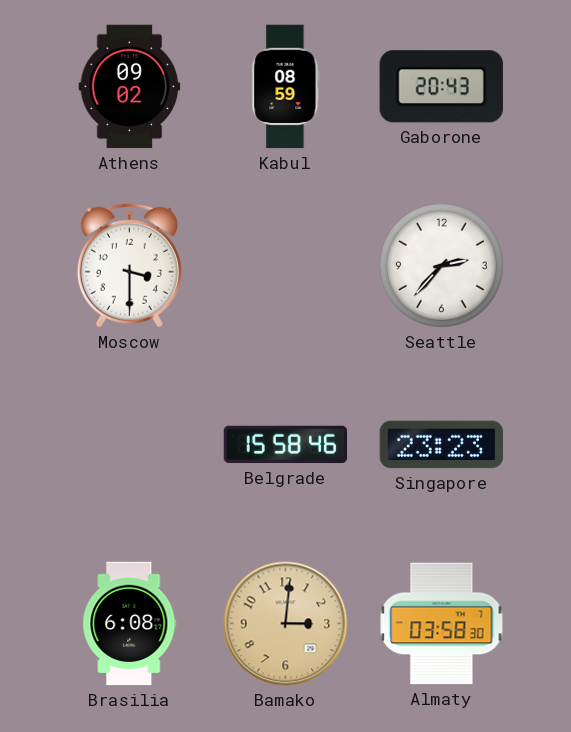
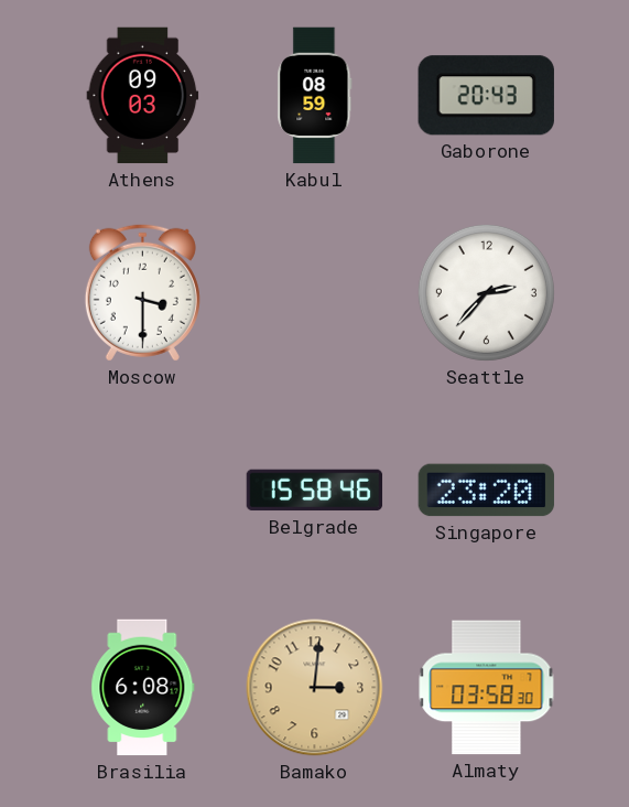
Athens: 09:02 -> 09:03
Singapore: 23:23 -> 23:20
